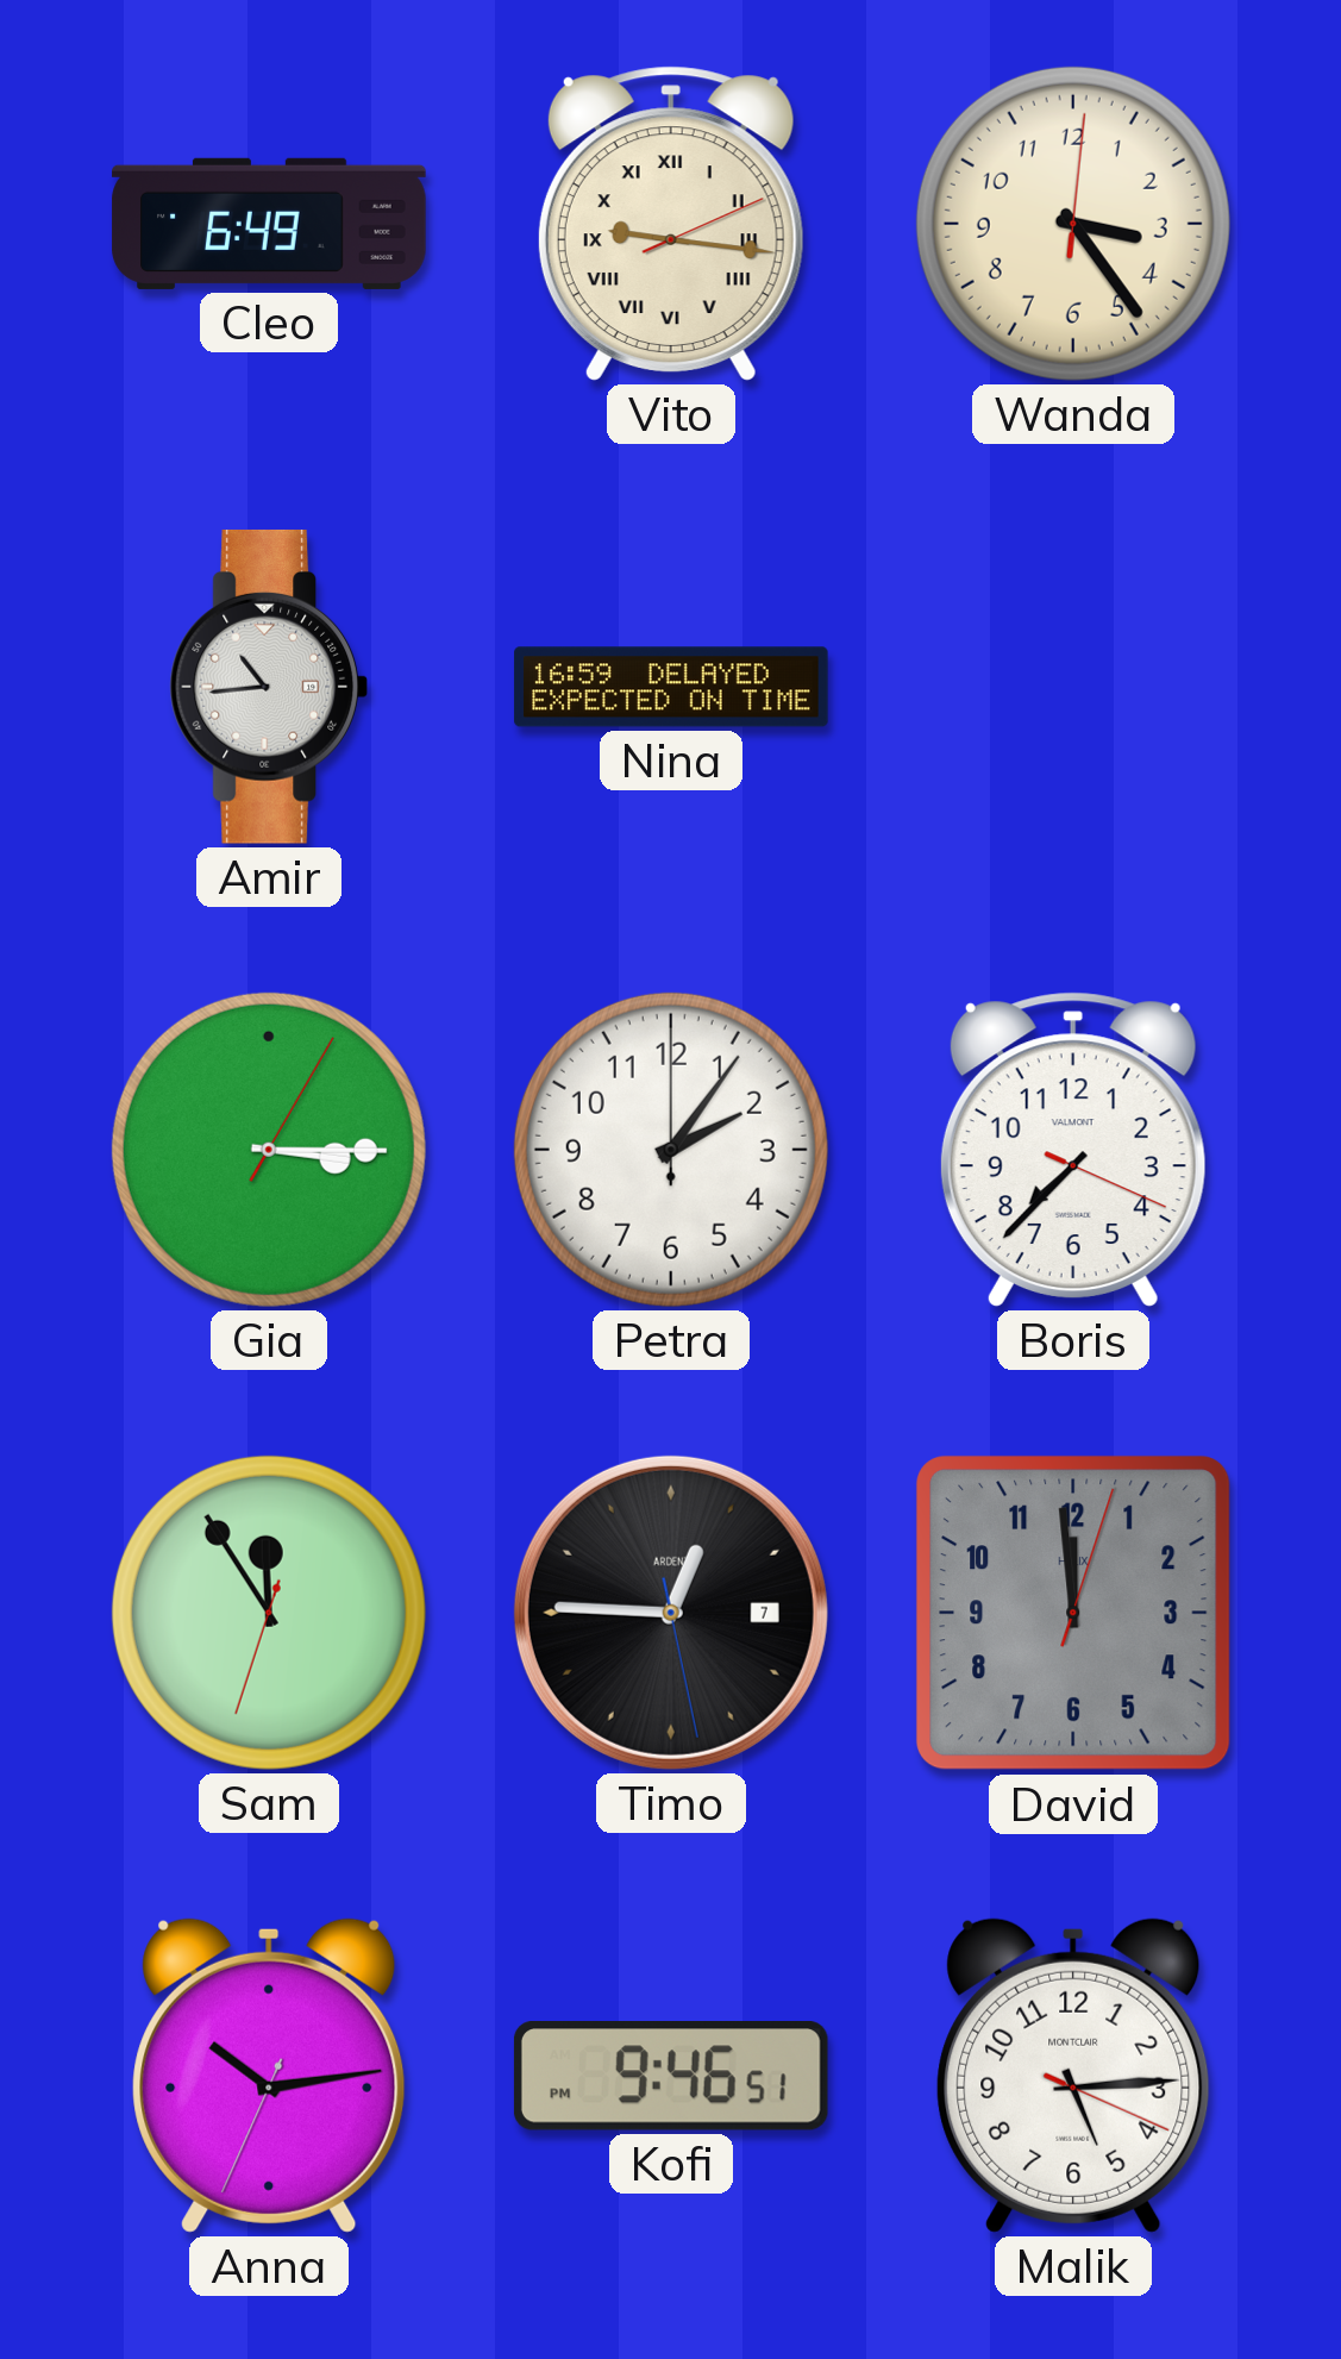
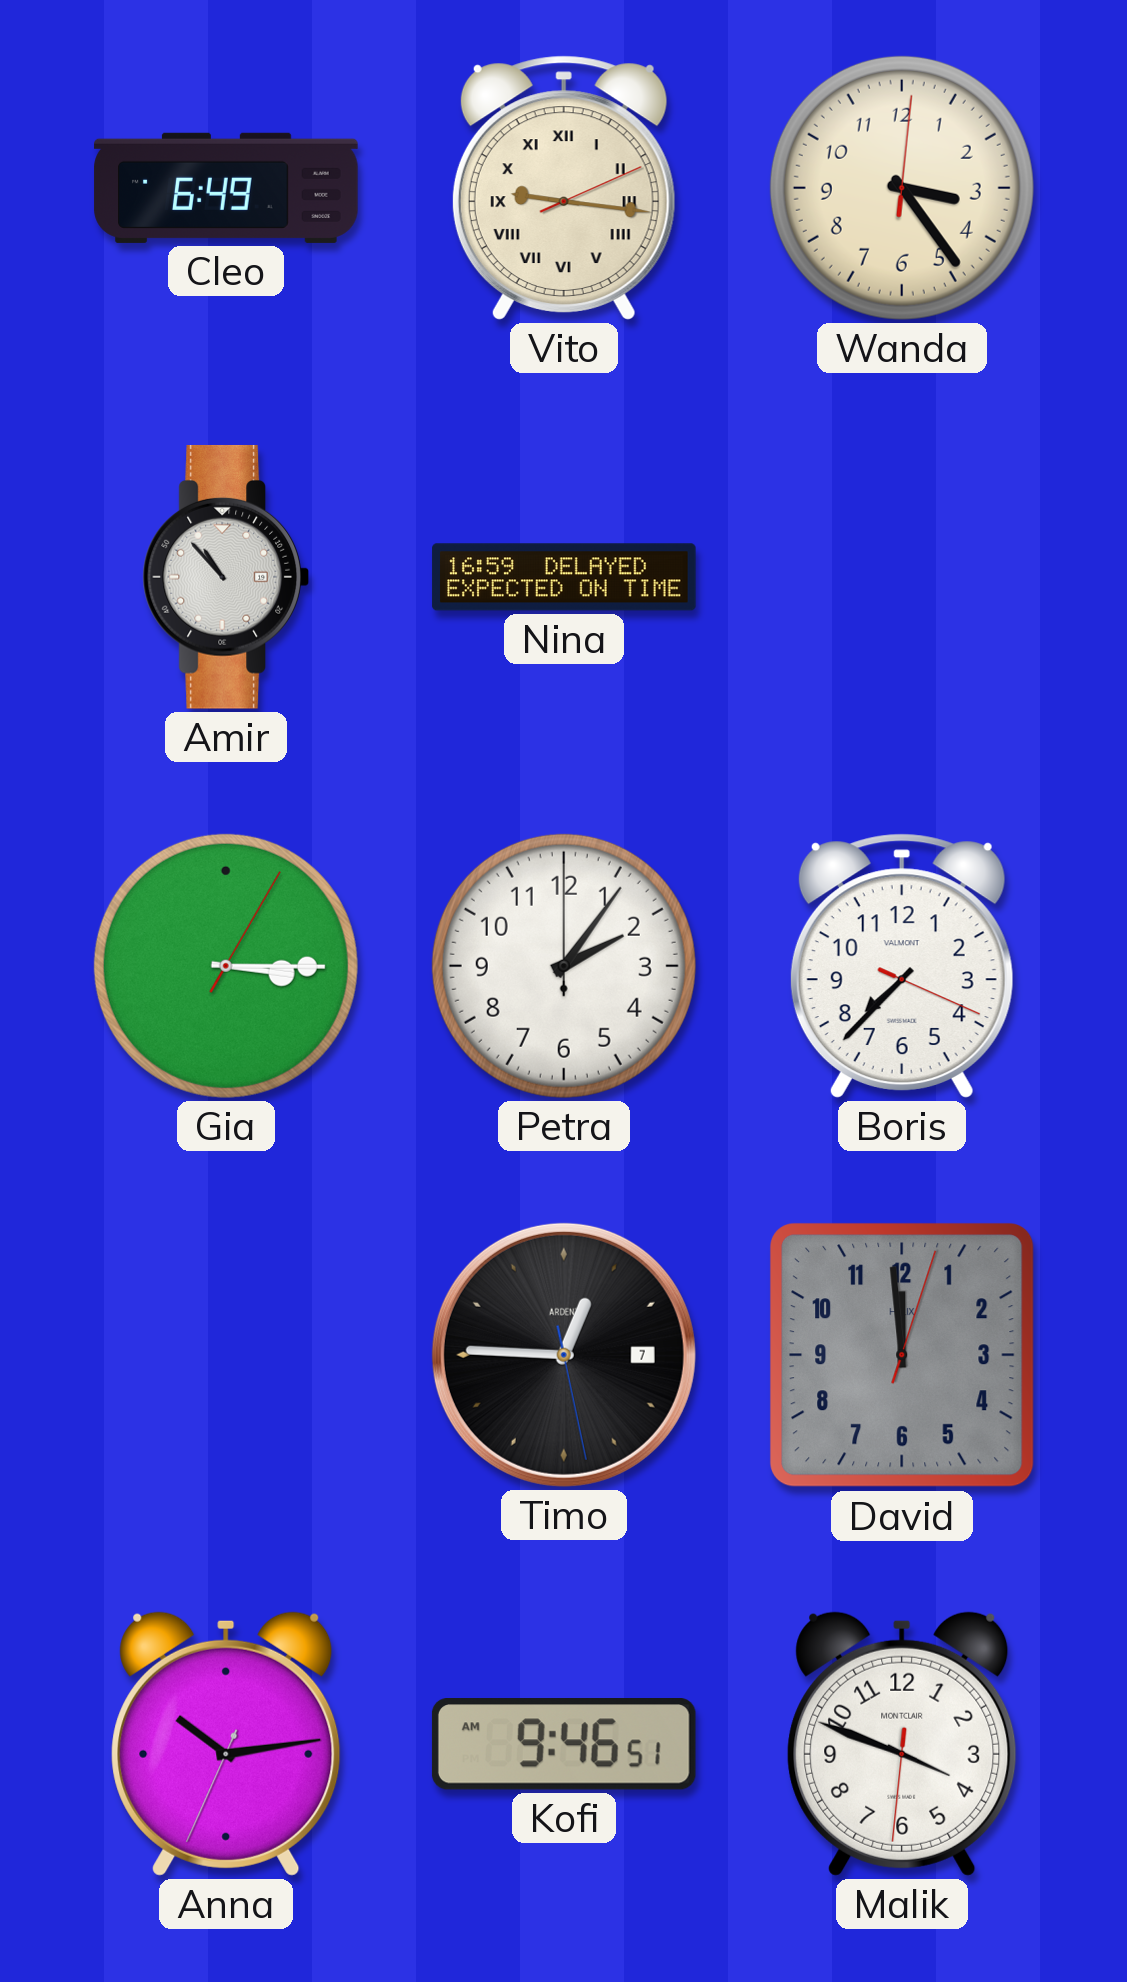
Amir: 10:44 -> 10:53
Sam: 11:54 -> none
Kofi: 9:46:51 PM -> 9:46:51 AM
Malik: 5:14 -> 3:48
